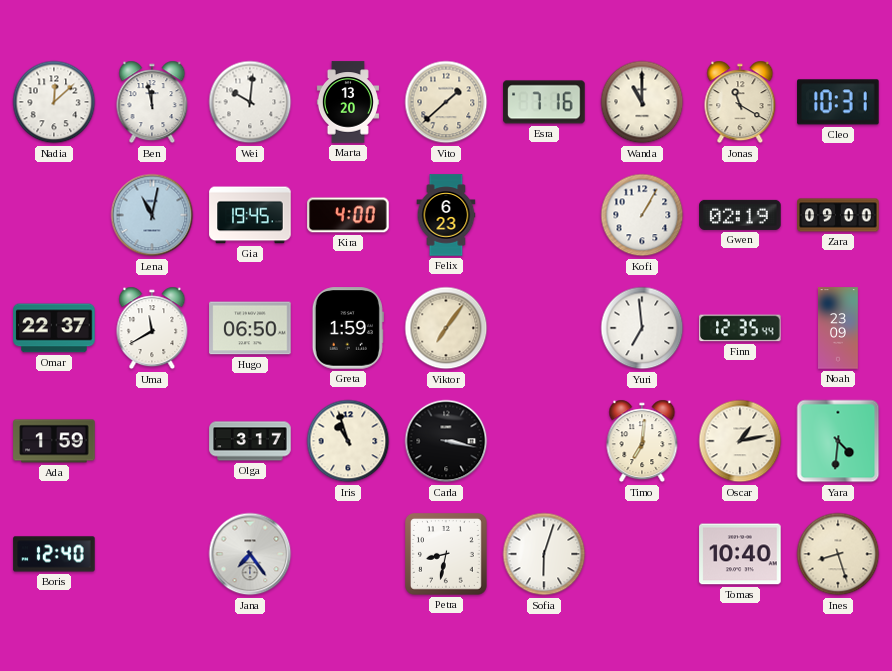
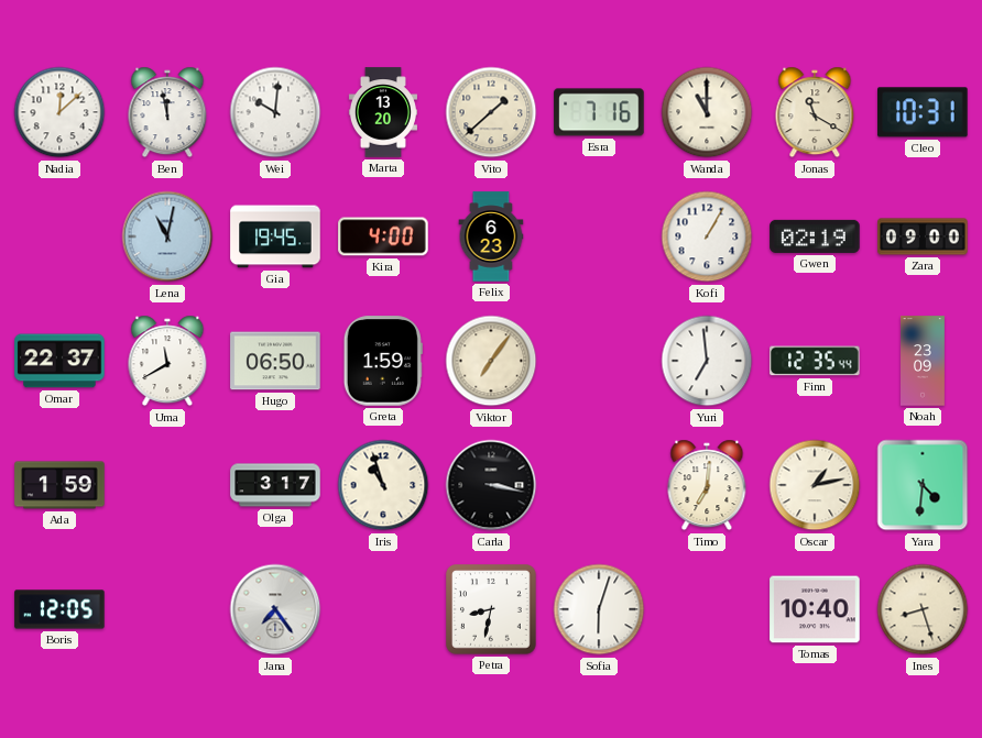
Boris: 12:40 -> 12:05
